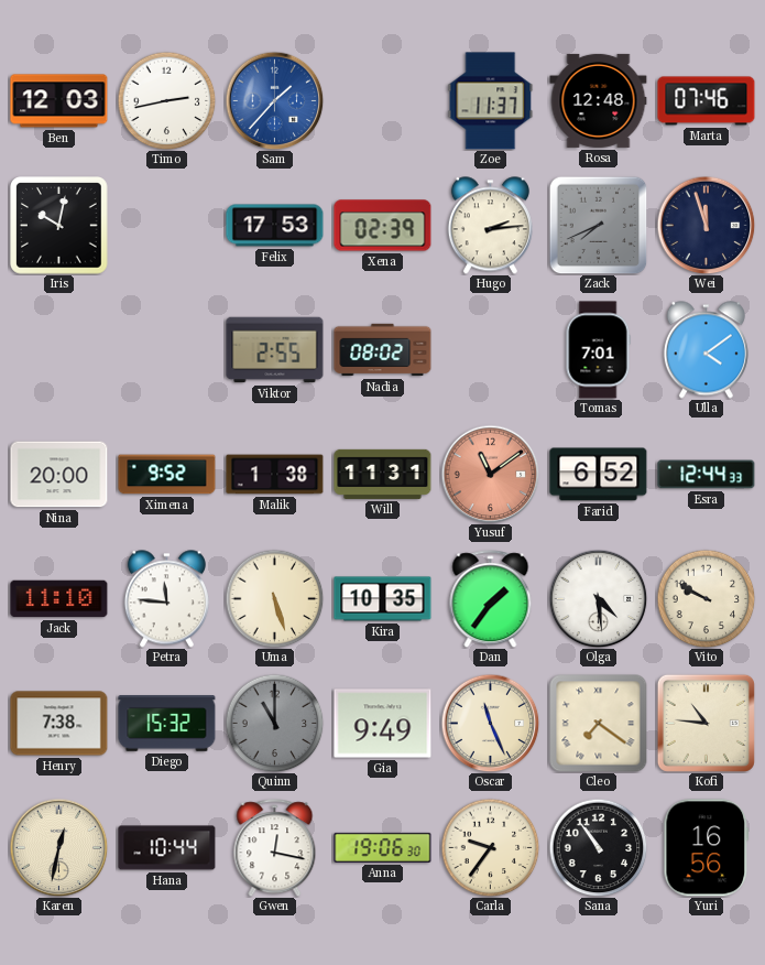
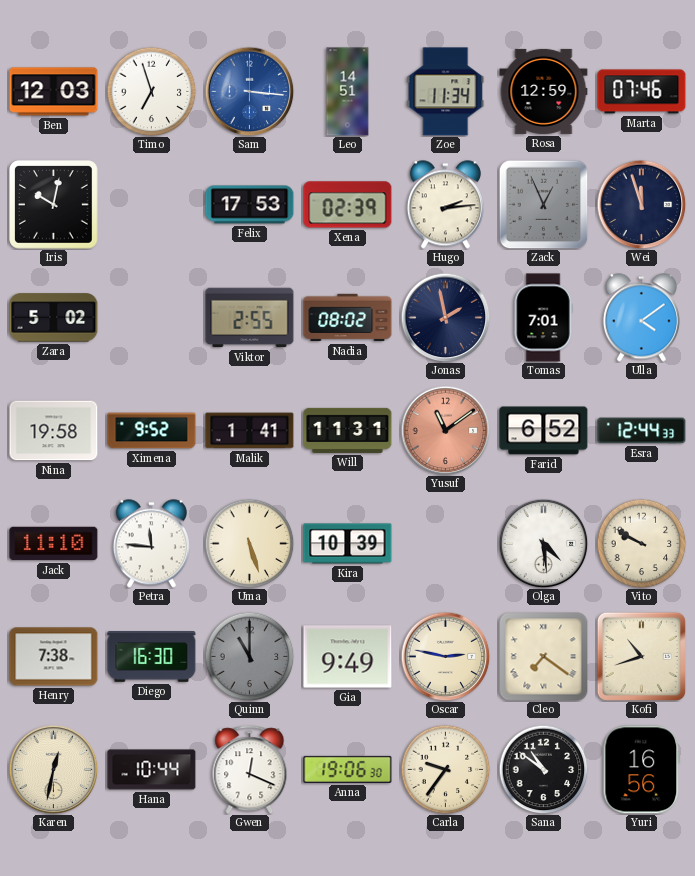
Timo: 2:43 -> 6:57
Sam: 1:37 -> 3:16
Leo: none -> 14:51
Zoe: 11:37 -> 11:34
Rosa: 12:48 -> 12:59
Zack: 7:41 -> 12:56
Zara: none -> 5:02
Jonas: none -> 1:58
Nina: 20:00 -> 19:58
Malik: 1:38 -> 1:41
Kira: 10:35 -> 10:39
Dan: 1:36 -> none
Diego: 15:32 -> 16:30
Oscar: 11:26 -> 2:47
Kofi: 10:46 -> 10:42
Gwen: 12:17 -> 12:19
Sana: 10:54 -> 10:51
